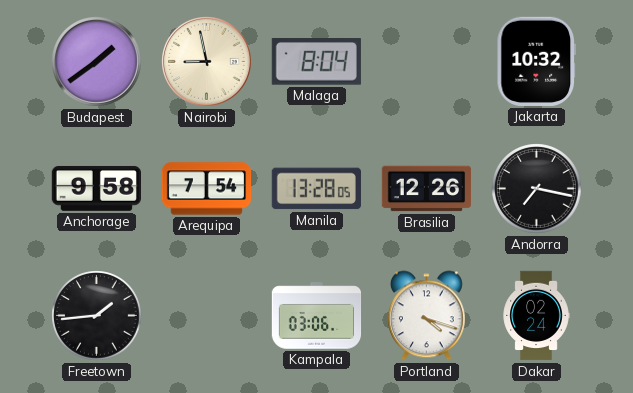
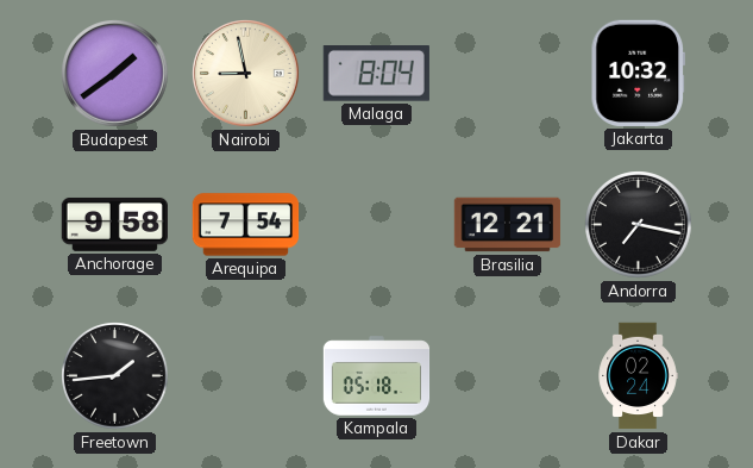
Manila: 13:28 -> none
Brasilia: 12:26 -> 12:21
Kampala: 03:06 -> 05:18
Portland: 4:18 -> none
